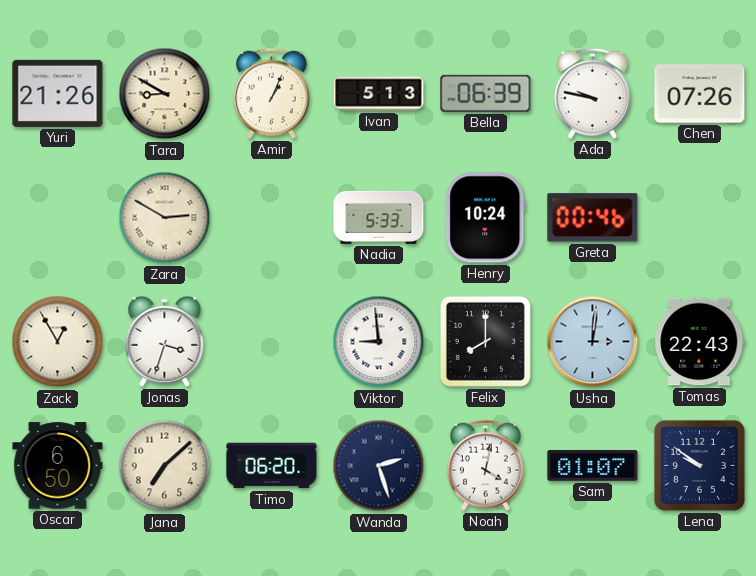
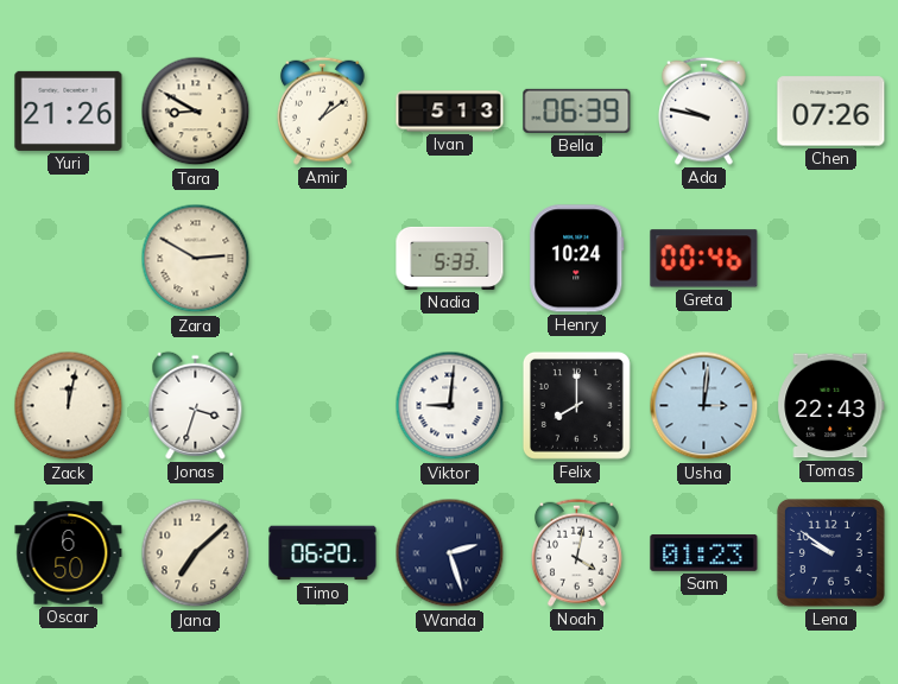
Amir: 1:04 -> 1:09
Zack: 12:55 -> 12:02
Viktor: 8:59 -> 9:01
Sam: 01:07 -> 01:23
